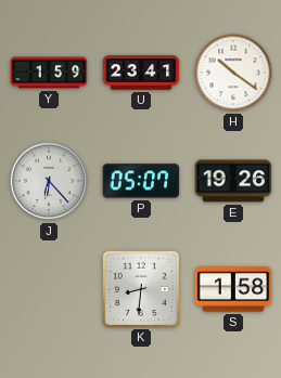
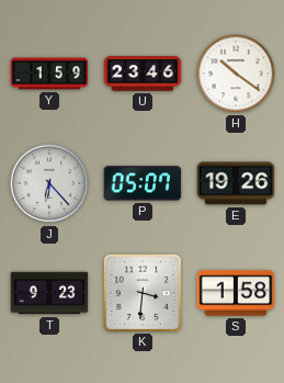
U: 23:41 -> 23:46
T: none -> 9:23
K: 8:31 -> 3:31
